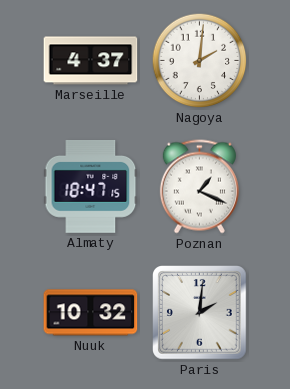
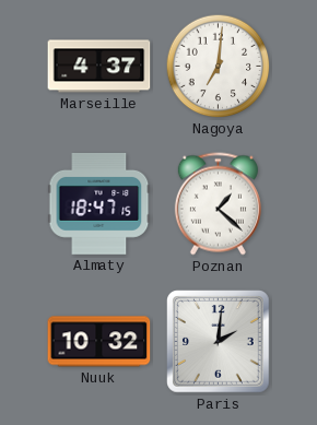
Nagoya: 2:01 -> 7:01
Poznan: 1:19 -> 1:22
